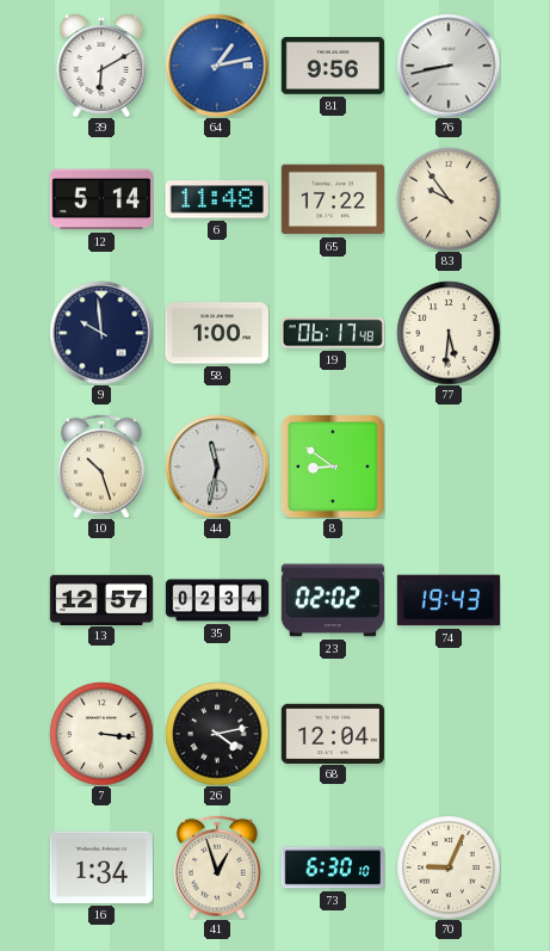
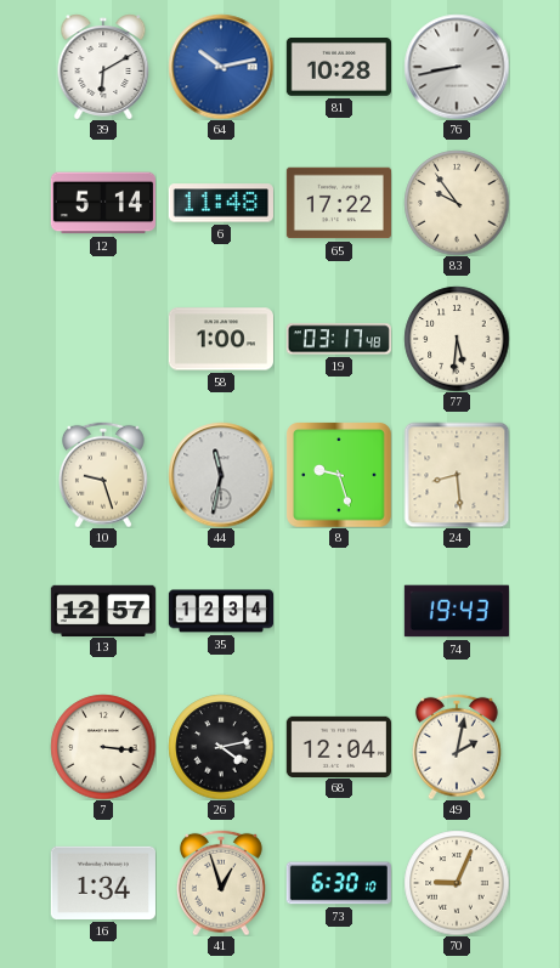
64: 1:13 -> 10:13
81: 9:56 -> 10:28
9: 9:59 -> none
19: 06:17 -> 03:17
10: 10:27 -> 9:27
8: 8:51 -> 9:27
24: none -> 8:29
35: 02:34 -> 12:34
23: 02:02 -> none
49: none -> 2:02
